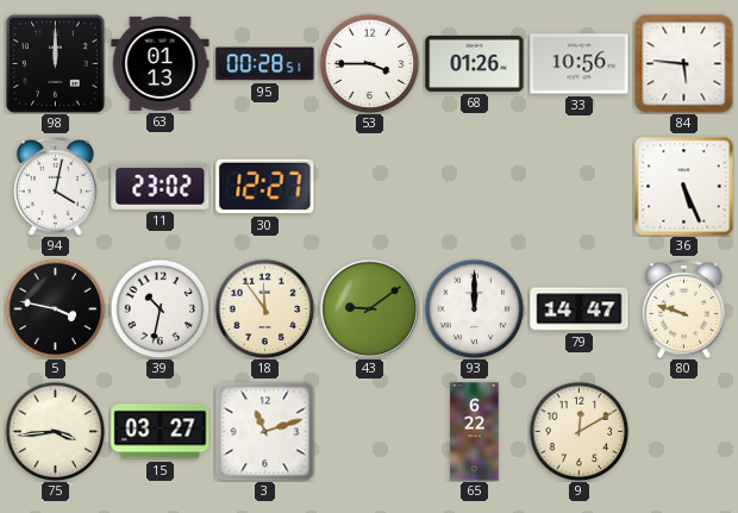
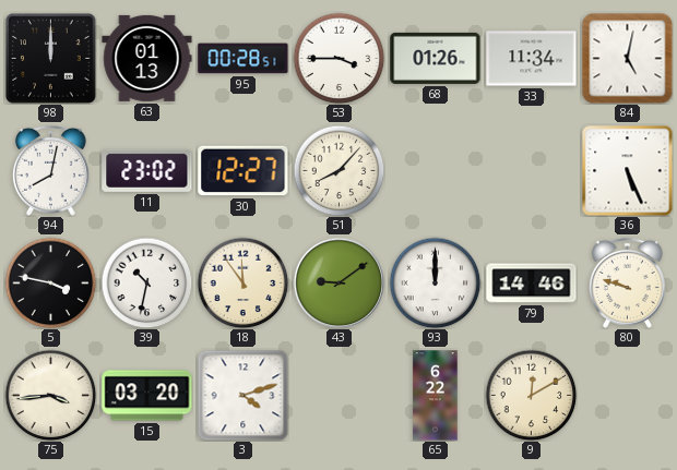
33: 10:56 -> 11:34
84: 5:46 -> 5:02
94: 4:02 -> 8:02
51: none -> 8:07
79: 14:47 -> 14:46
15: 03:27 -> 03:20
3: 11:12 -> 4:12
